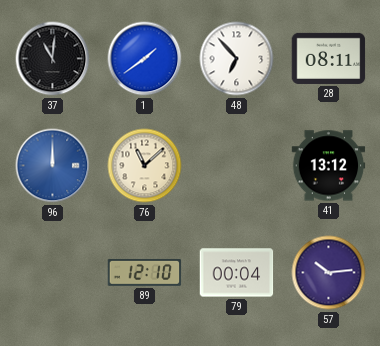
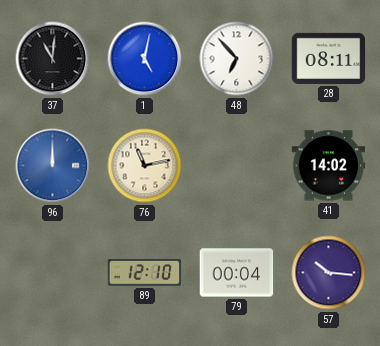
1: 1:39 -> 5:02
76: 11:08 -> 11:13
41: 13:12 -> 14:02
57: 10:14 -> 10:16
